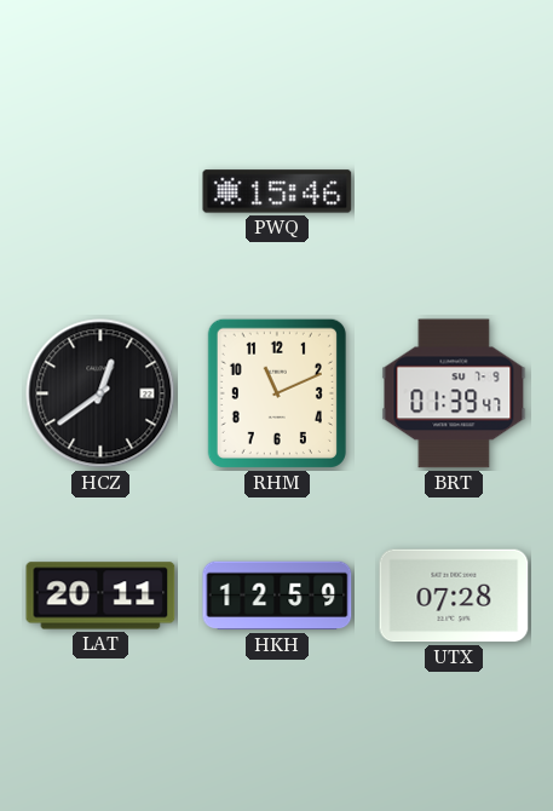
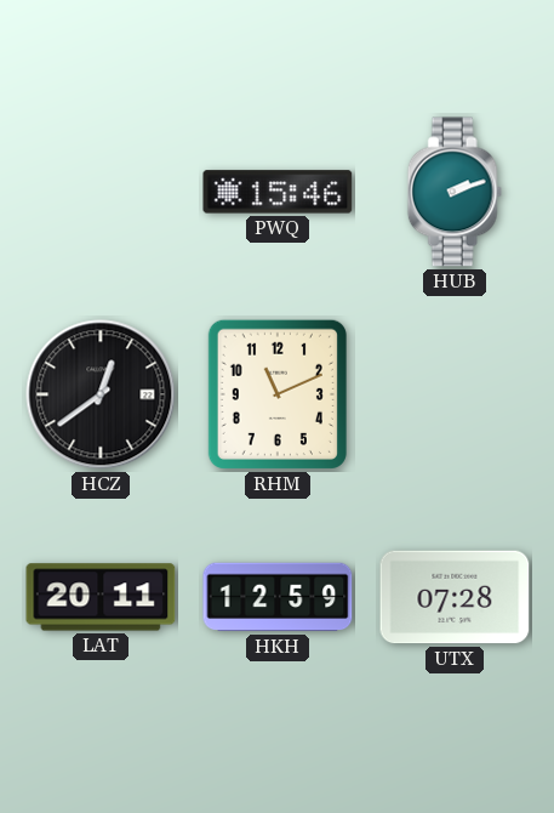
HUB: none -> 2:12
BRT: 01:39 -> none
